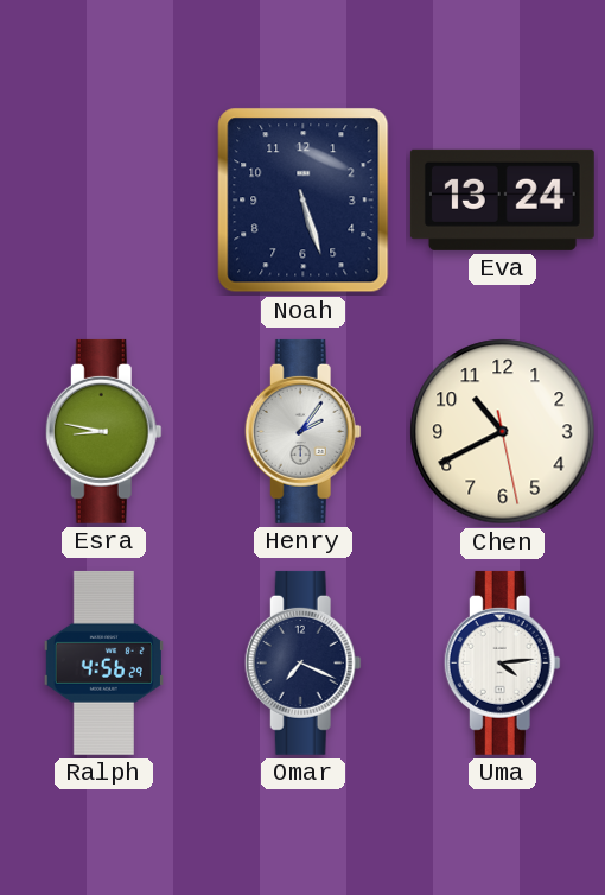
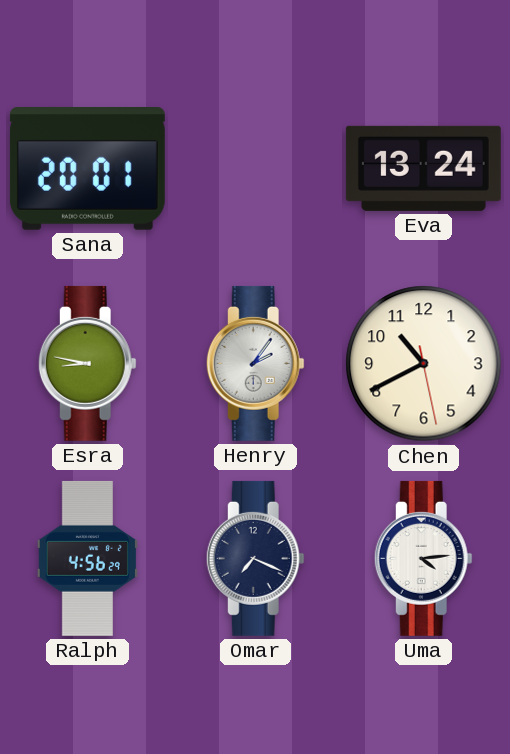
Sana: none -> 20:01
Noah: 5:27 -> none
